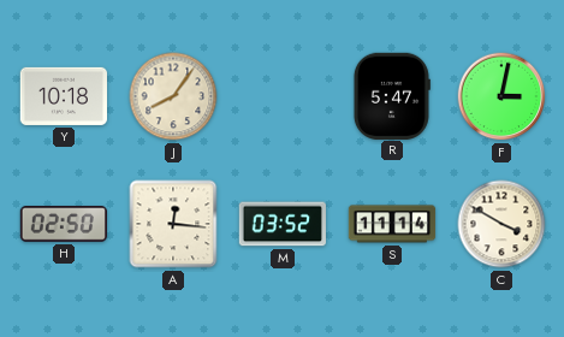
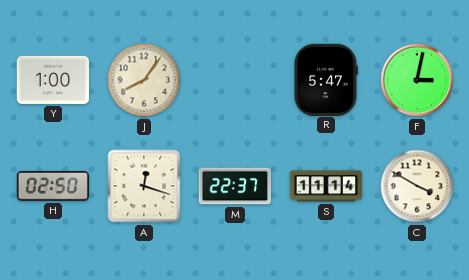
Y: 10:18 -> 1:00
A: 12:16 -> 12:18
M: 03:52 -> 22:37
